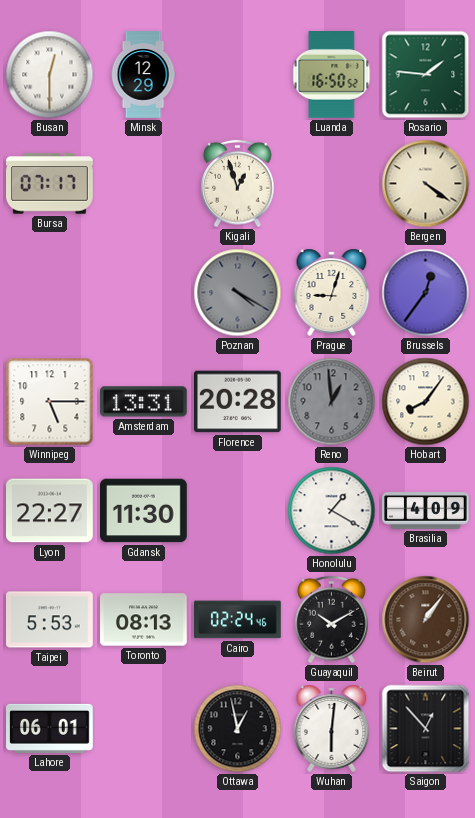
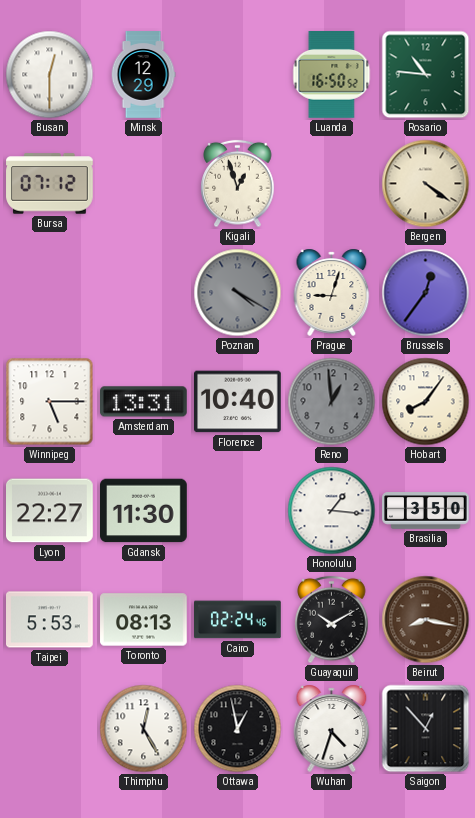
Rosario: 1:46 -> 10:46
Bursa: 07:17 -> 07:12
Florence: 20:28 -> 10:40
Honolulu: 1:20 -> 1:16
Brasilia: 4:09 -> 3:50
Beirut: 1:06 -> 8:17
Lahore: 06:01 -> none
Thimphu: none -> 12:25
Wuhan: 6:01 -> 4:33
